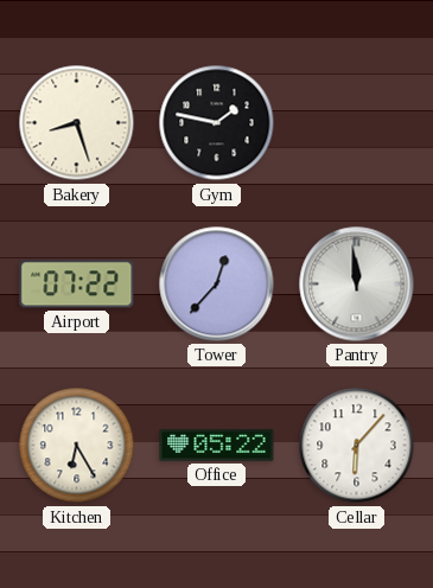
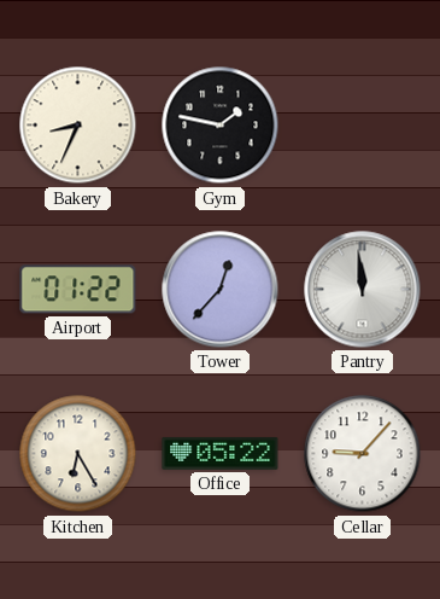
Bakery: 8:27 -> 8:34
Airport: 07:22 -> 01:22
Cellar: 6:07 -> 9:07
